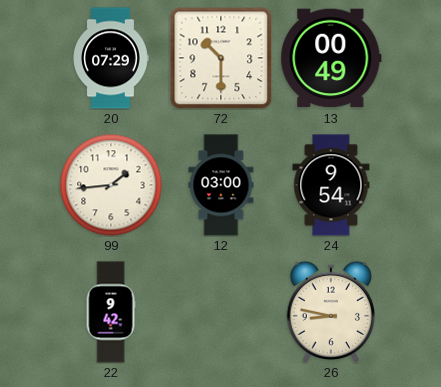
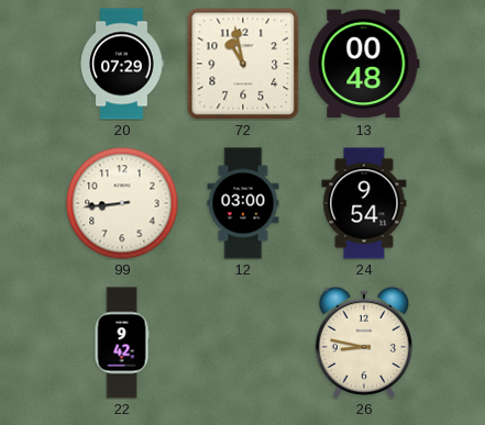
72: 10:30 -> 10:58
13: 00:49 -> 00:48
99: 1:44 -> 8:44
